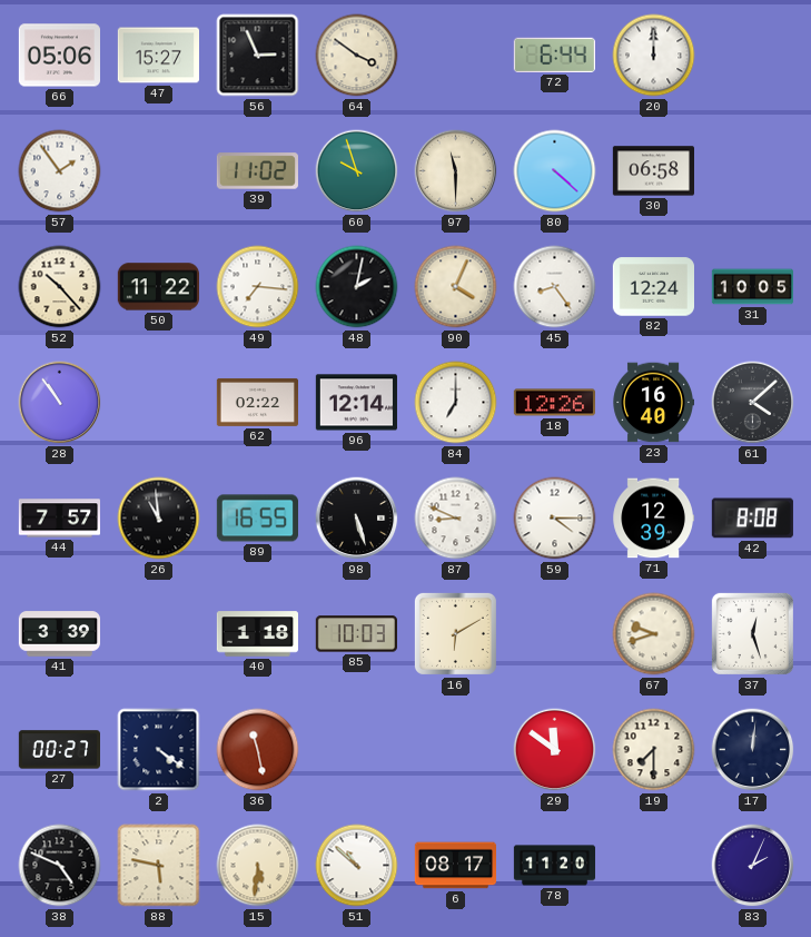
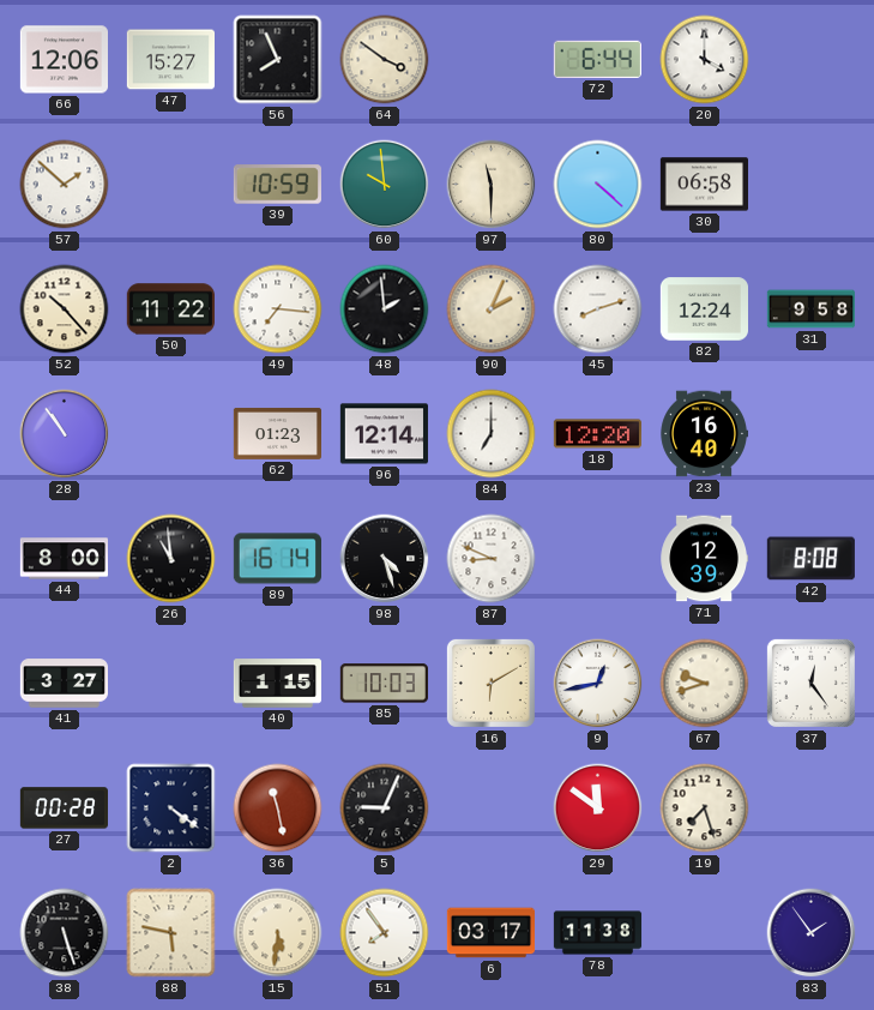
66: 05:06 -> 12:06
56: 2:56 -> 7:56
20: 12:00 -> 4:00
57: 1:54 -> 1:52
39: 11:02 -> 10:59
60: 9:57 -> 9:59
48: 2:02 -> 1:59
90: 4:04 -> 2:04
45: 8:24 -> 8:12
31: 10:05 -> 9:58
62: 02:22 -> 01:23
18: 12:26 -> 12:20
61: 4:08 -> none
44: 7:57 -> 8:00
89: 16:55 -> 16:14
98: 5:27 -> 4:27
59: 4:15 -> none
41: 3:39 -> 3:27
40: 1:18 -> 1:15
9: none -> 12:43
37: 12:27 -> 12:24
27: 00:27 -> 00:28
5: none -> 9:04
19: 7:30 -> 7:27
17: 12:01 -> none
38: 4:49 -> 5:27
51: 10:52 -> 7:54
6: 08:17 -> 03:17
78: 11:20 -> 11:38
83: 2:04 -> 1:54
